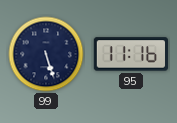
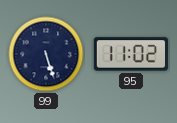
95: 11:16 -> 11:02
